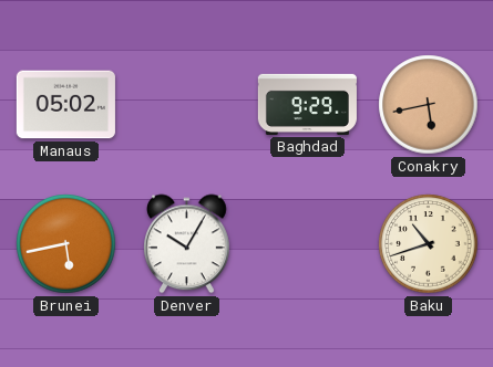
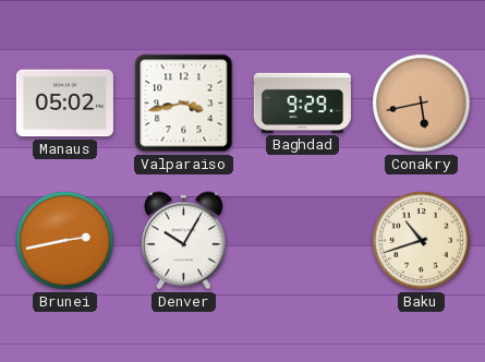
Valparaiso: none -> 3:43
Brunei: 5:43 -> 2:43
